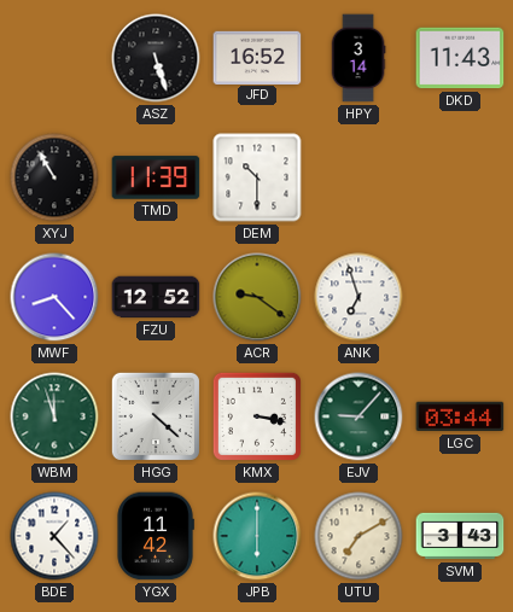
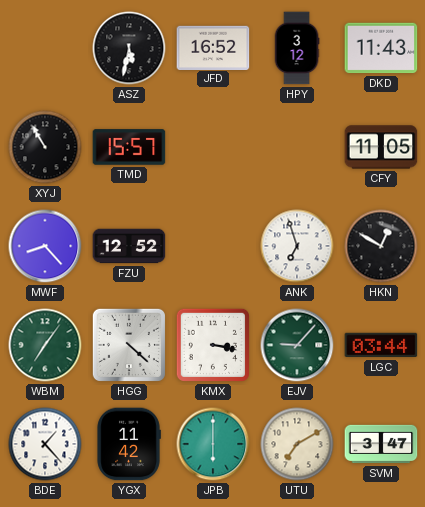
ASZ: 5:27 -> 5:32
HPY: 3:14 -> 3:12
TMD: 11:39 -> 15:57
DEM: 10:30 -> none
CFY: none -> 11:05
ACR: 9:21 -> none
HKN: none -> 12:50
WBM: 11:57 -> 7:06
SVM: 3:43 -> 3:47
